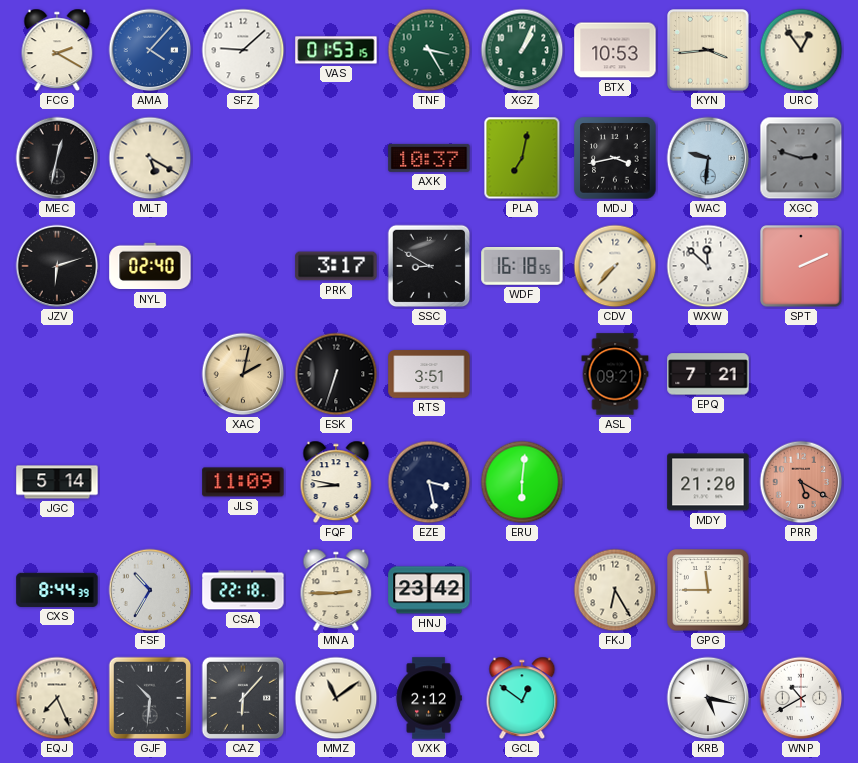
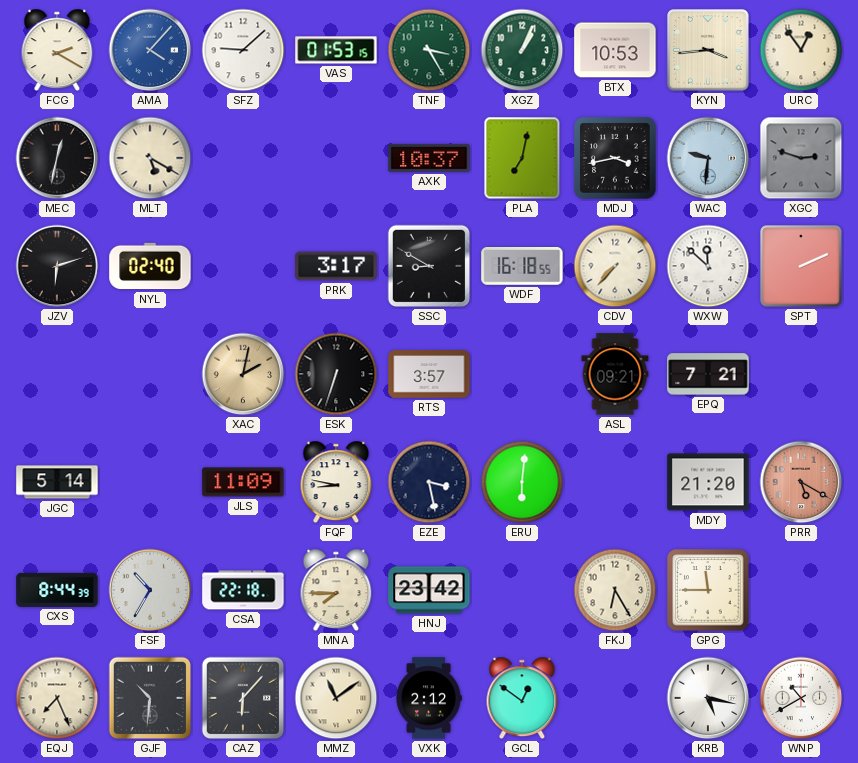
RTS: 3:51 -> 3:57
MNA: 2:45 -> 7:45
